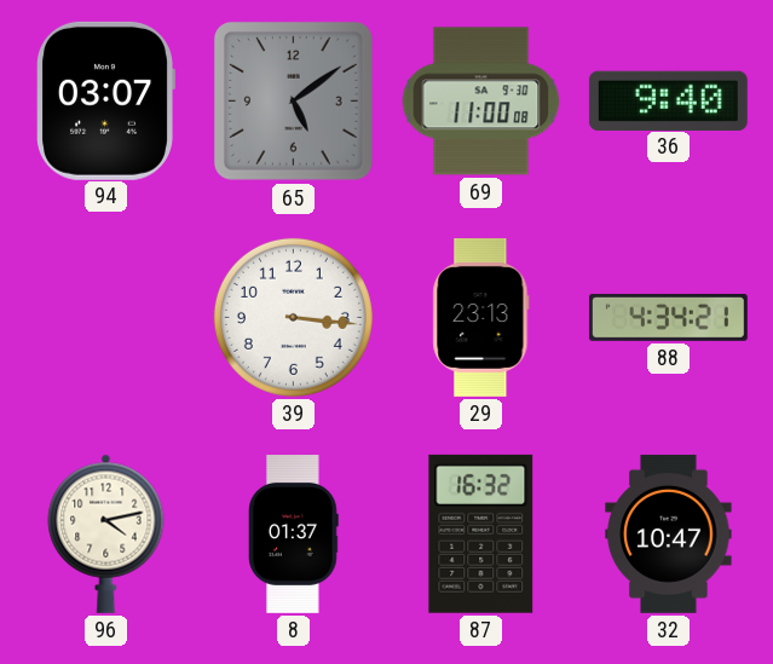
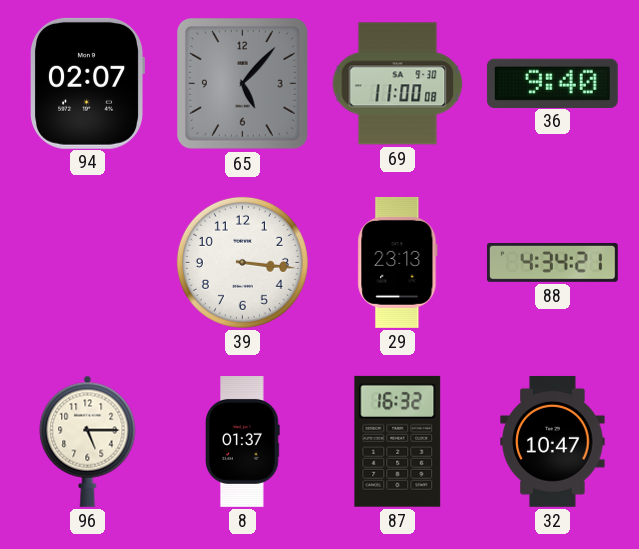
94: 03:07 -> 02:07
65: 5:09 -> 5:07
96: 4:13 -> 5:15
